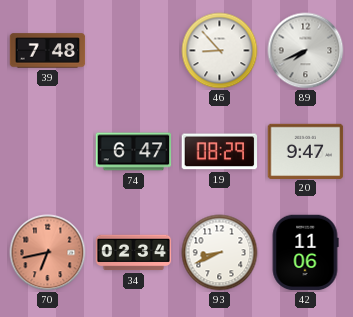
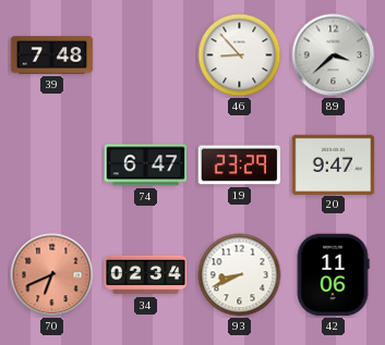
89: 7:41 -> 3:38
19: 08:29 -> 23:29
70: 6:43 -> 6:41
